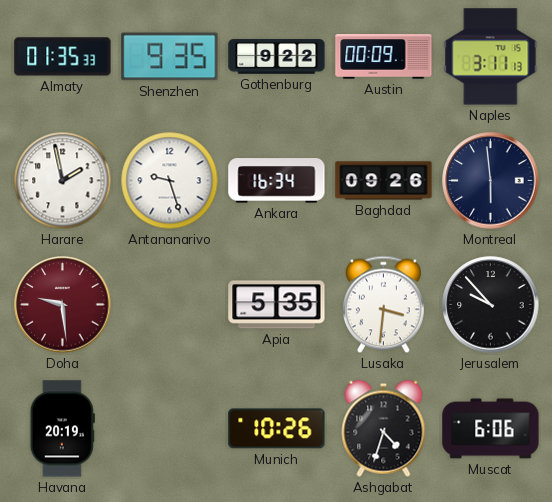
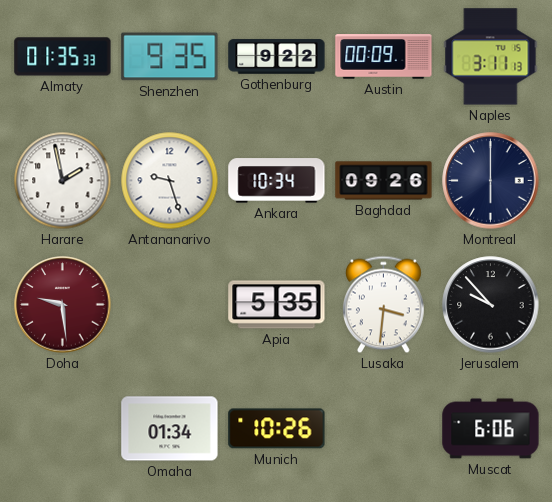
Ankara: 16:34 -> 10:34
Montreal: 5:59 -> 6:00
Havana: 20:19 -> none
Omaha: none -> 01:34
Ashgabat: 4:33 -> none
